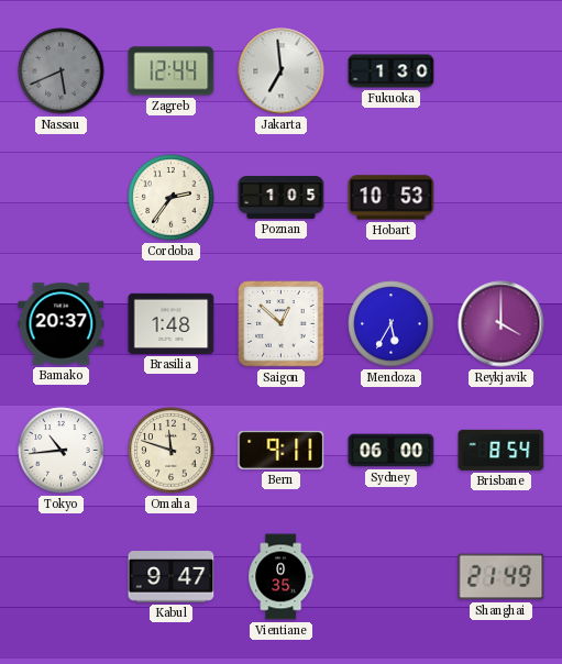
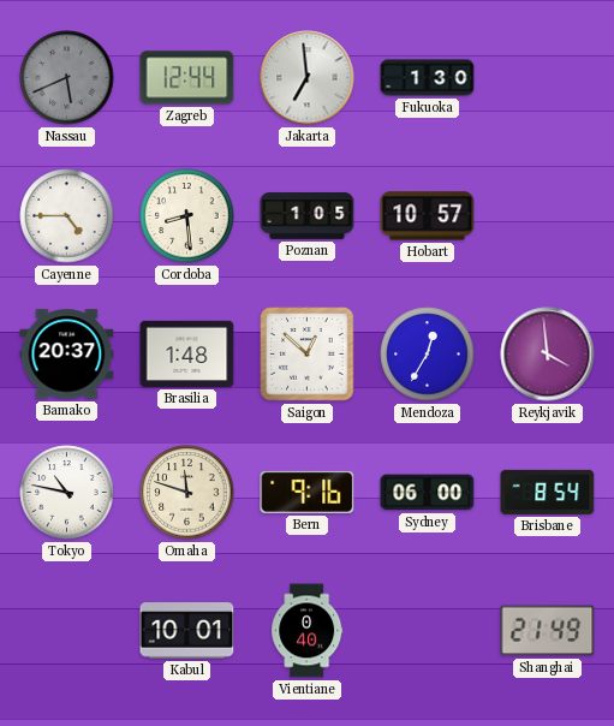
Cayenne: none -> 4:45
Cordoba: 2:36 -> 8:29
Hobart: 10:53 -> 10:57
Mendoza: 5:35 -> 12:35
Reykjavik: 4:00 -> 3:59
Tokyo: 10:44 -> 10:47
Bern: 9:11 -> 9:16
Kabul: 9:47 -> 10:01
Vientiane: 0:35 -> 0:40
